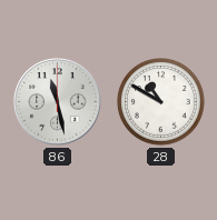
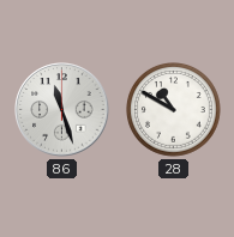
86: 11:28 -> 11:27
